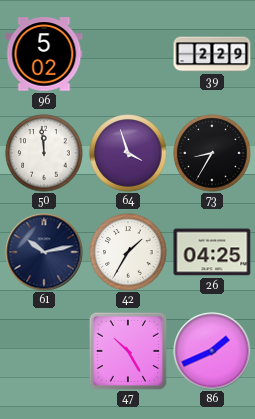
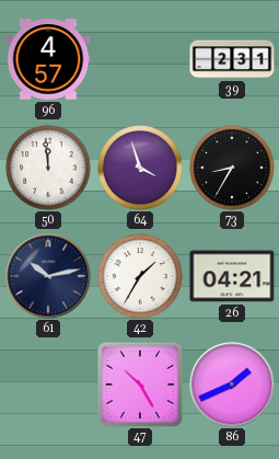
96: 5:02 -> 4:57
39: 2:29 -> 2:31
26: 04:25 -> 04:21
